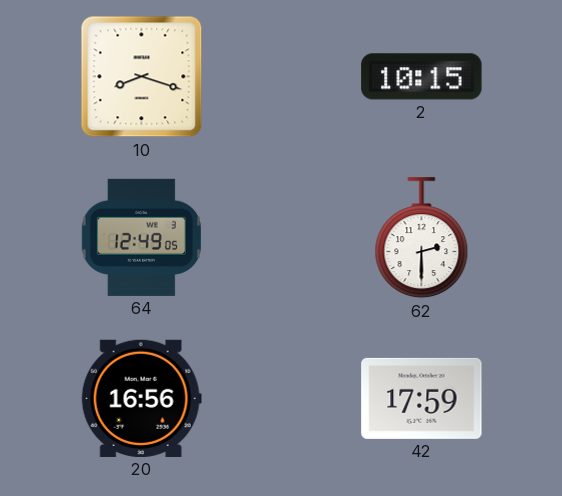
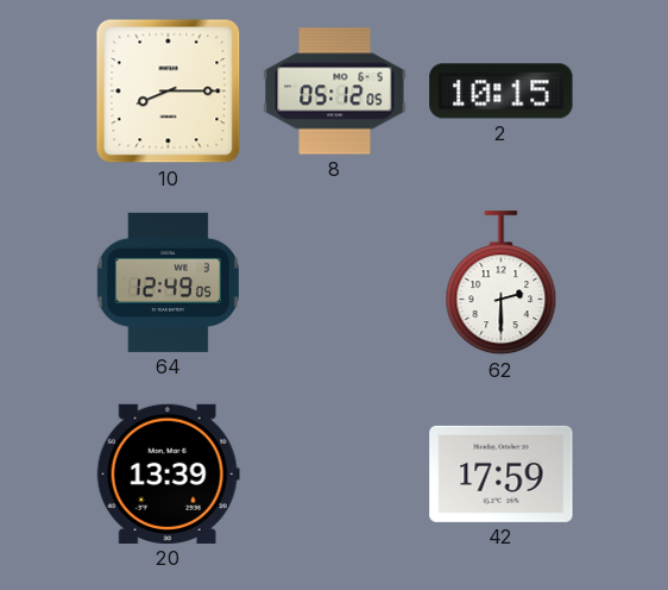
10: 8:18 -> 8:15
8: none -> 05:12
20: 16:56 -> 13:39
